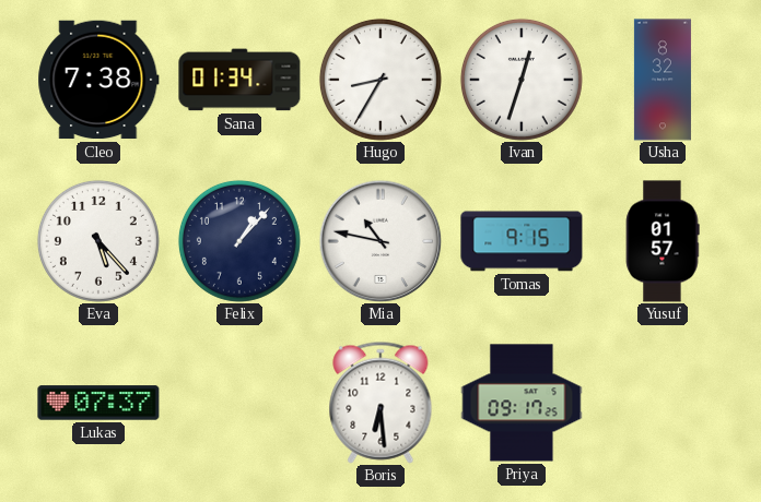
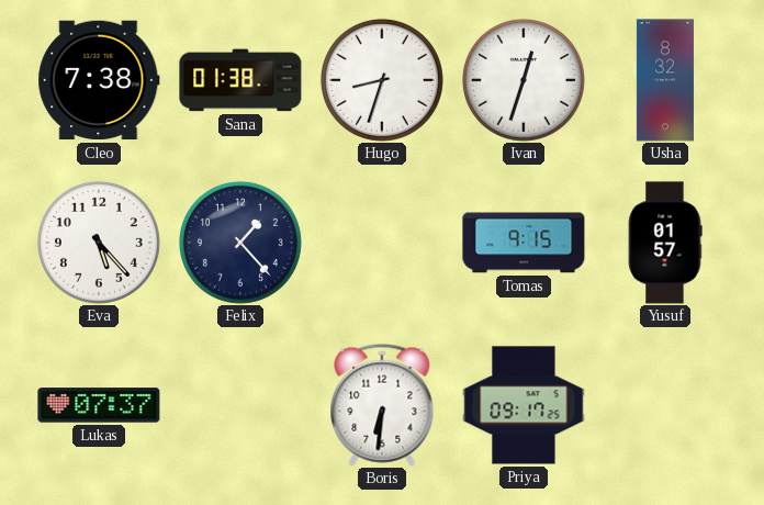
Sana: 01:34 -> 01:38
Hugo: 8:35 -> 8:33
Felix: 1:07 -> 1:23
Mia: 10:47 -> none
Boris: 6:29 -> 6:31
